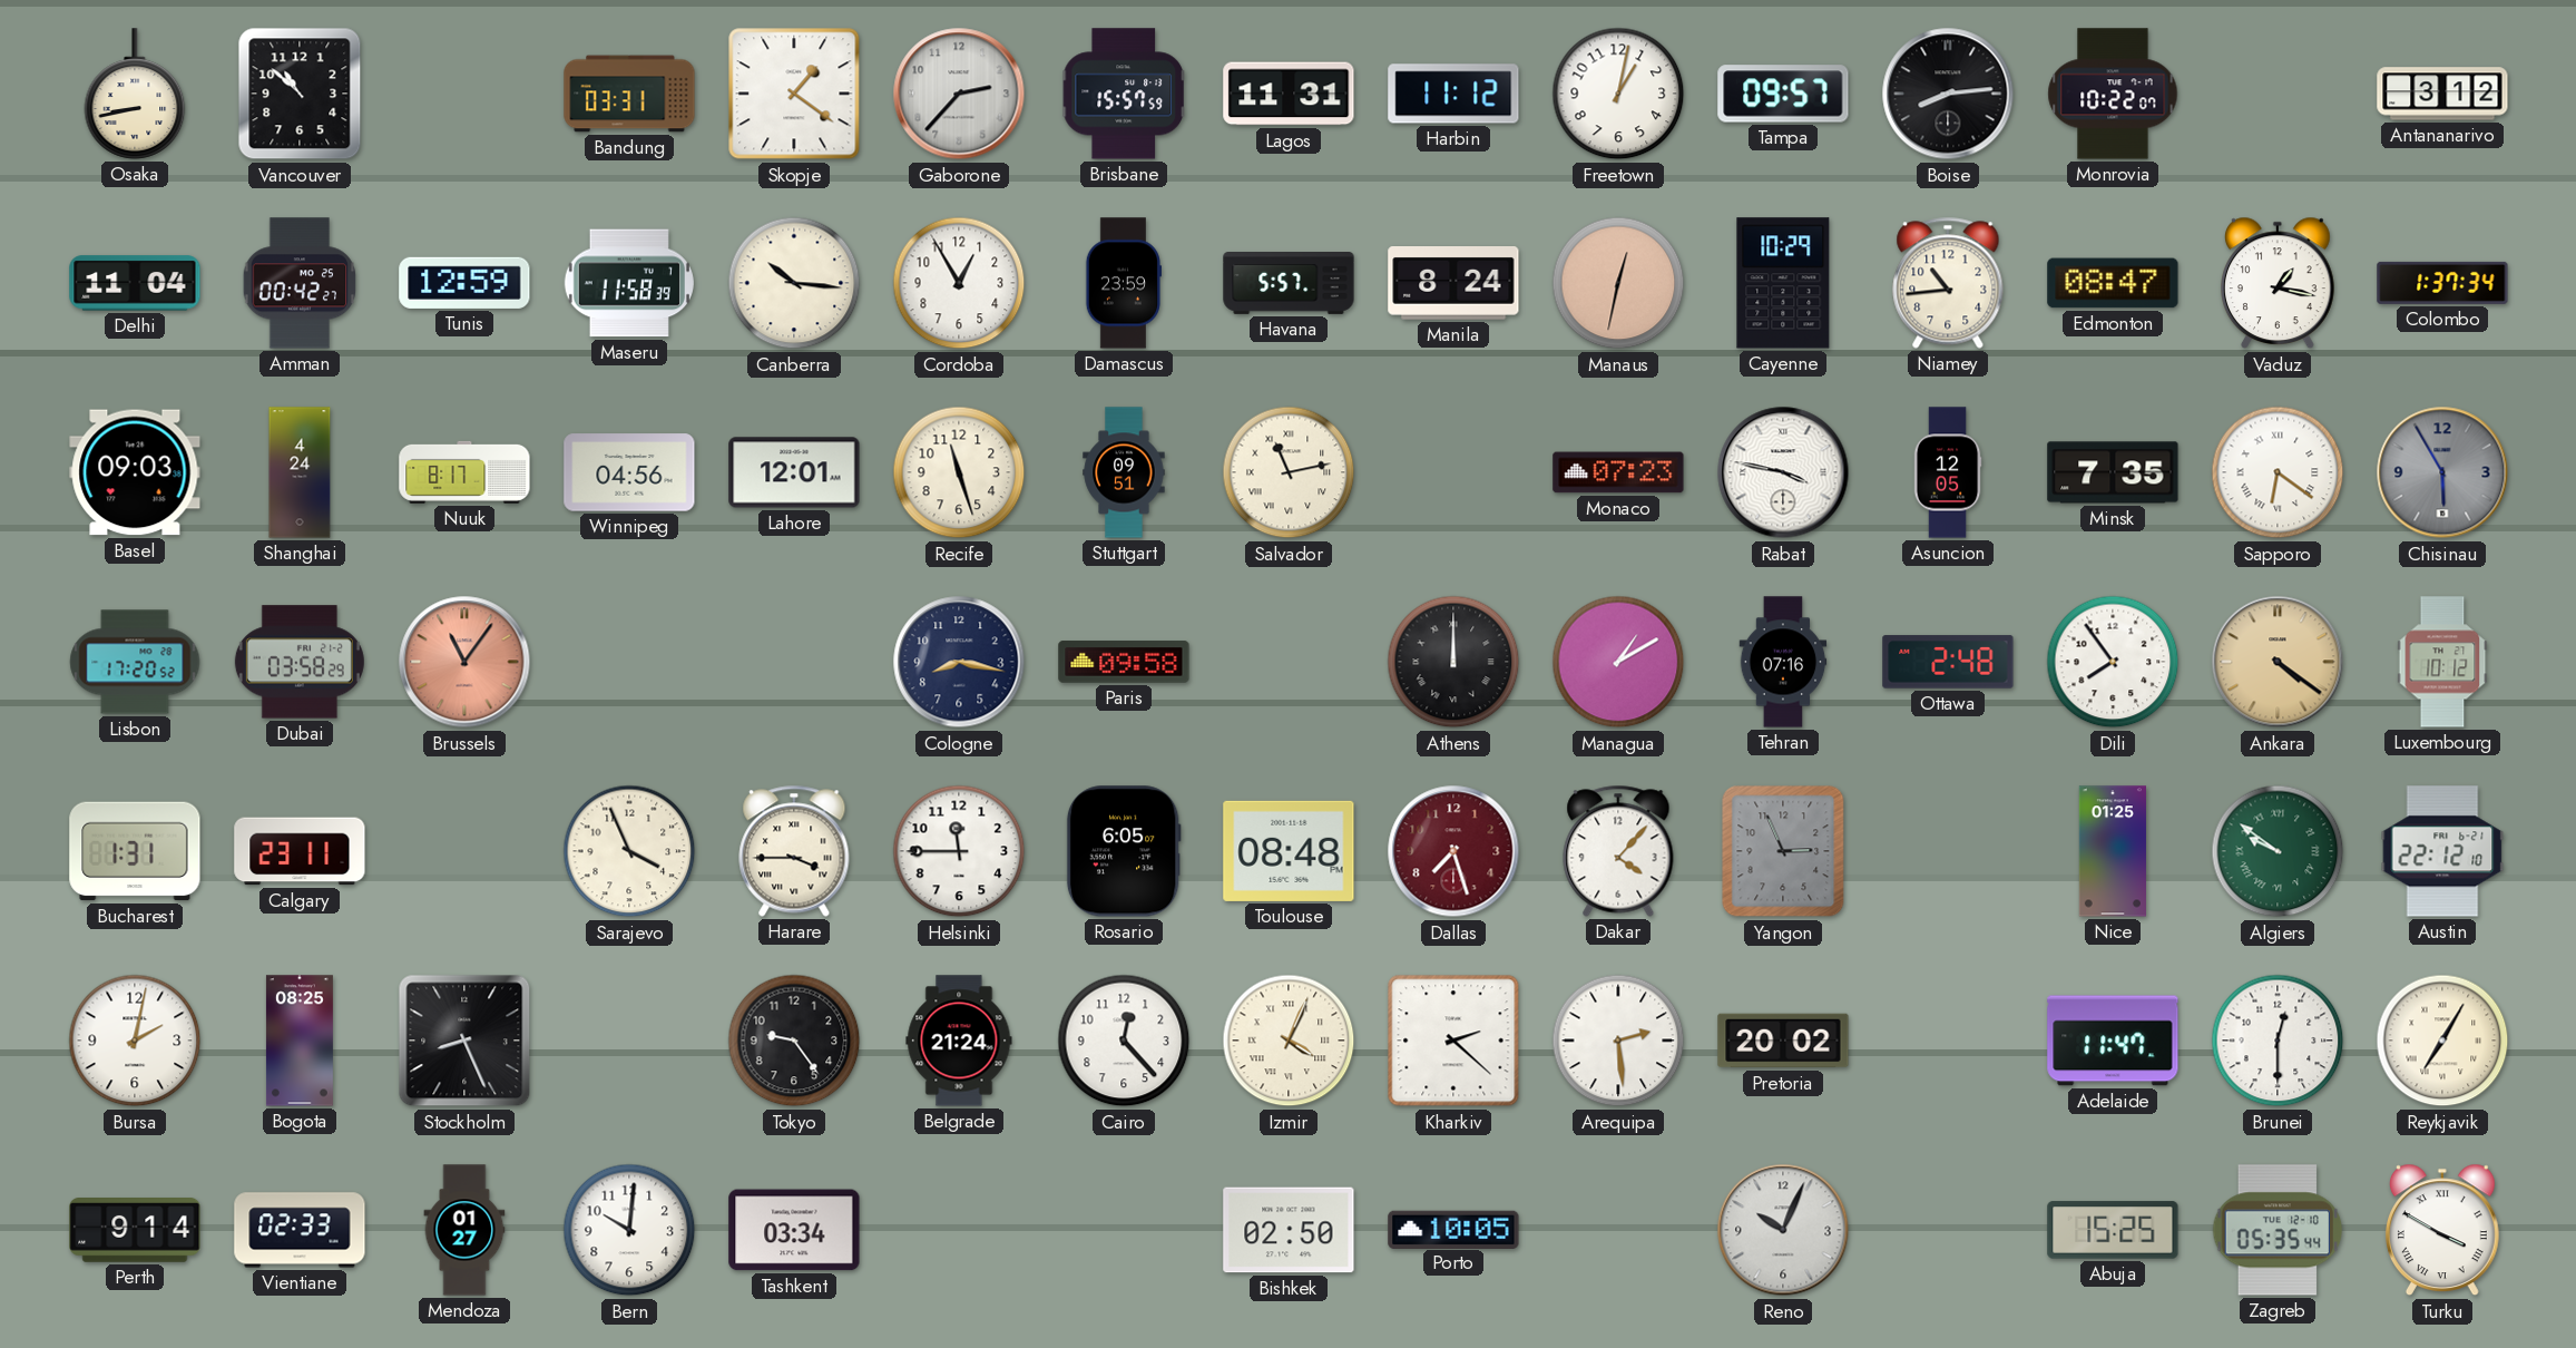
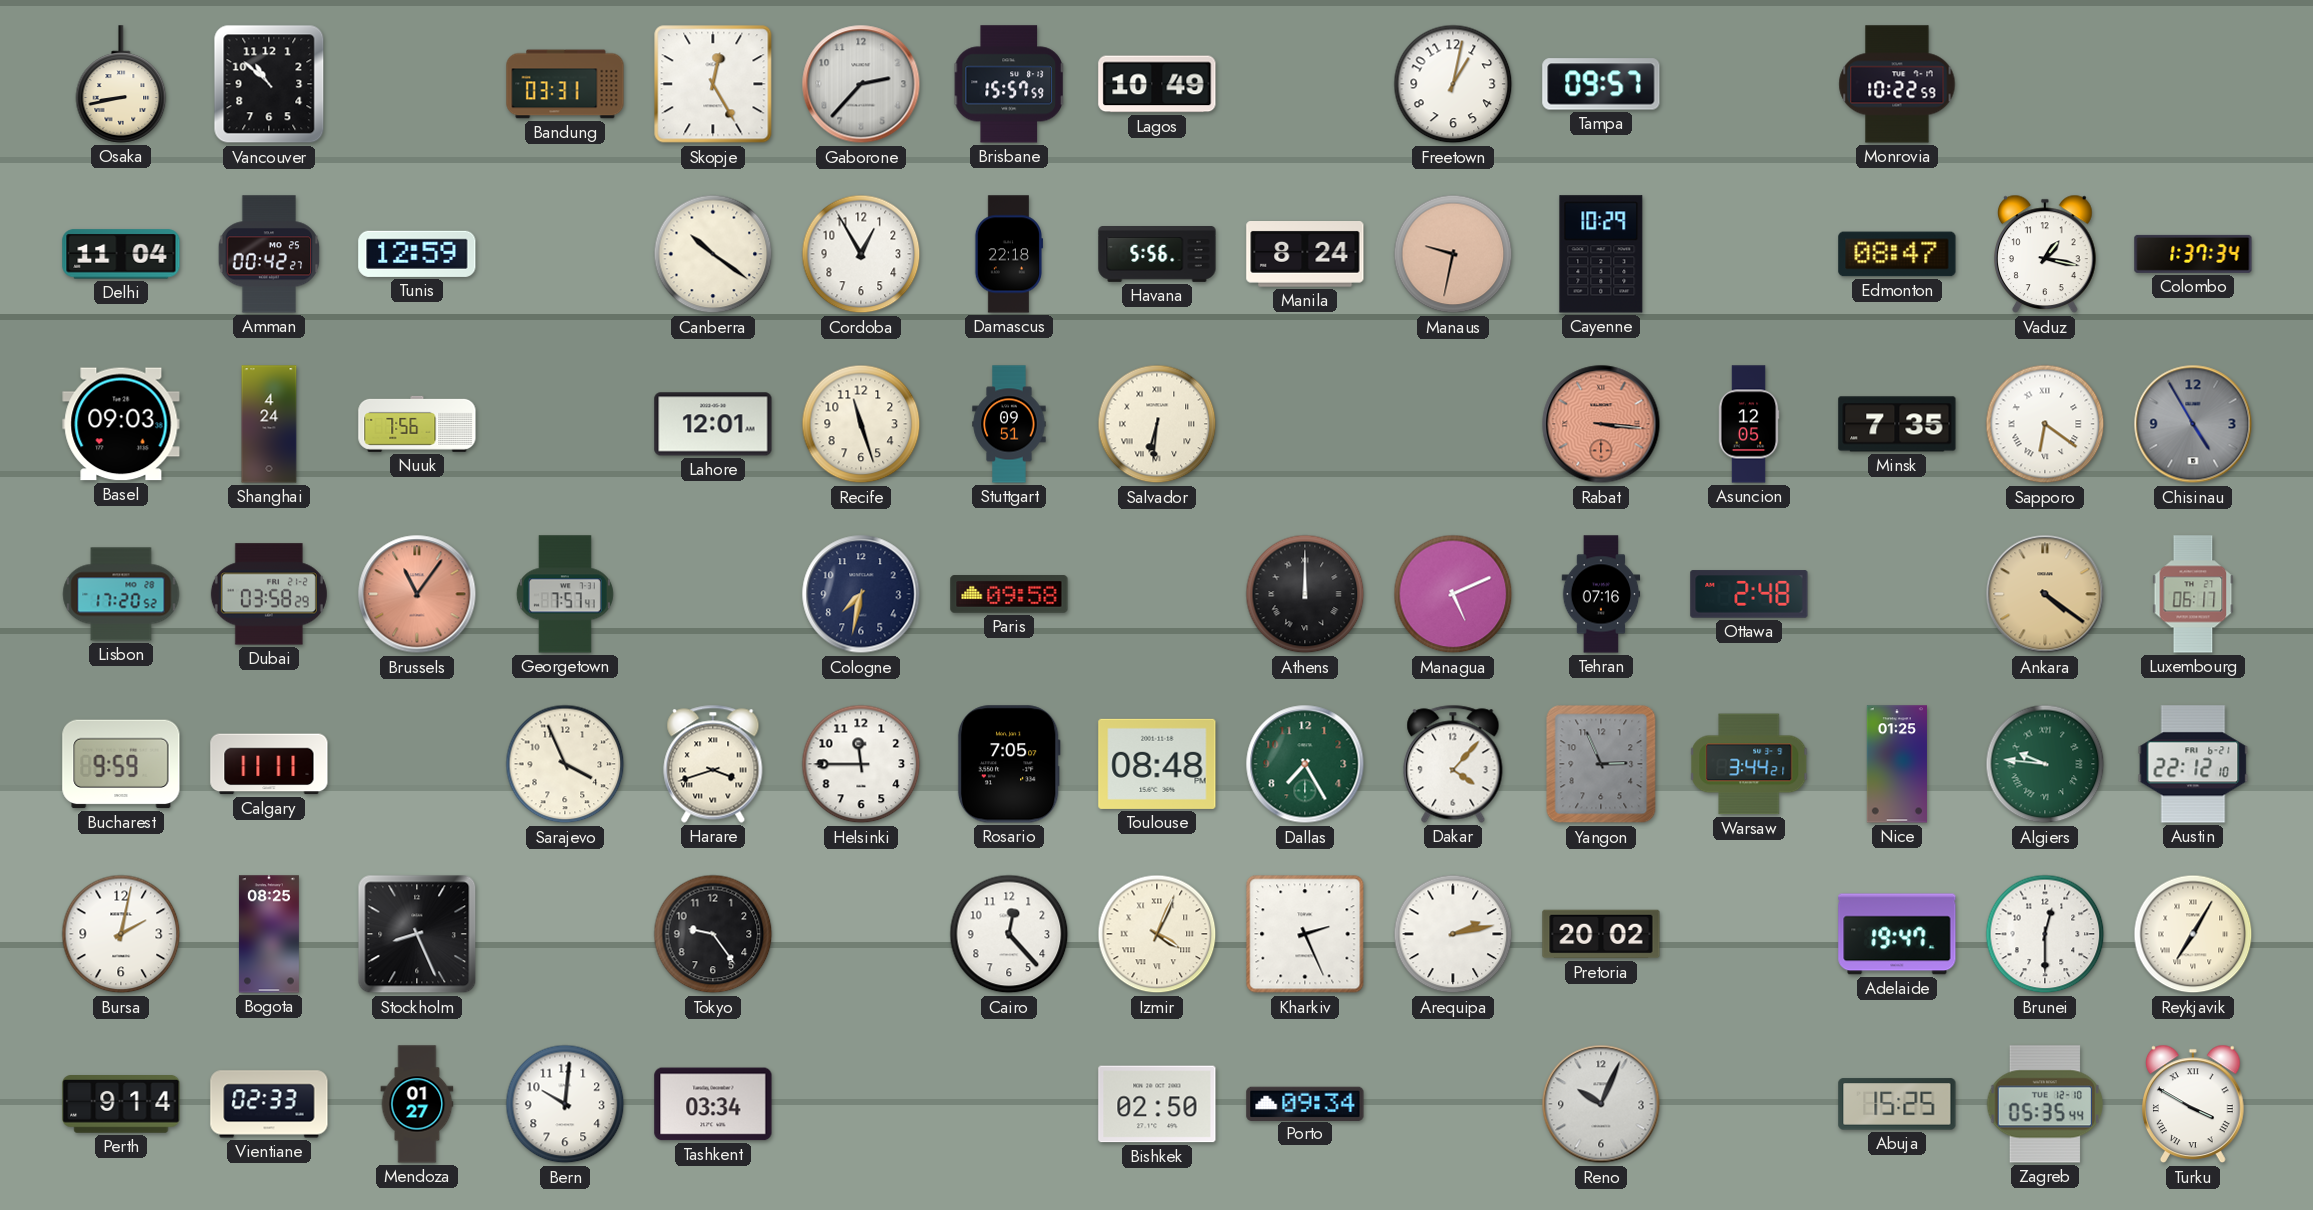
Skopje: 1:21 -> 12:25
Lagos: 11:31 -> 10:49
Harbin: 11:12 -> none
Boise: 8:14 -> none
Monrovia: 10:22:07 -> 10:22:59
Antananarivo: 3:12 -> none
Maseru: 11:58 -> none
Canberra: 10:16 -> 10:21
Damascus: 23:59 -> 22:18
Havana: 5:57 -> 5:56
Manaus: 12:32 -> 9:32
Niamey: 10:44 -> none
Nuuk: 8:17 -> 7:56
Winnipeg: 04:56 -> none
Salvador: 11:13 -> 6:31
Monaco: 07:23 -> none
Rabat: 3:47 -> 3:16
Rabat dial: white -> salmon
Chisinau: 5:55 -> 4:55
Georgetown: none -> 7:57
Cologne: 8:17 -> 7:32
Managua: 1:10 -> 5:11
Dili: 7:54 -> none
Luxembourg: 10:12 -> 06:17
Bucharest: 1:31 -> 9:59
Calgary: 23:11 -> 11:11
Harare: 3:45 -> 3:42
Rosario: 6:05 -> 7:05
Dallas: 7:27 -> 7:25
Dallas dial: burgundy -> green
Warsaw: none -> 3:44
Algiers: 9:51 -> 9:46
Belgrade: 21:24 -> none
Kharkiv: 2:22 -> 2:26
Arequipa: 2:29 -> 2:13
Adelaide: 11:47 -> 19:47
Porto: 10:05 -> 09:34
